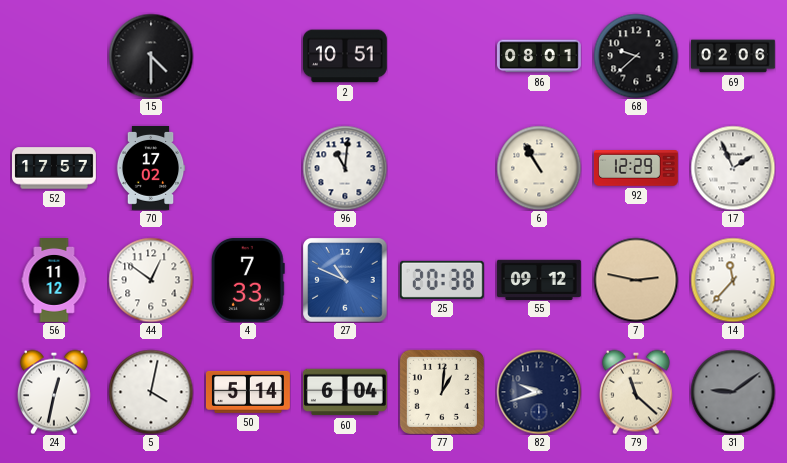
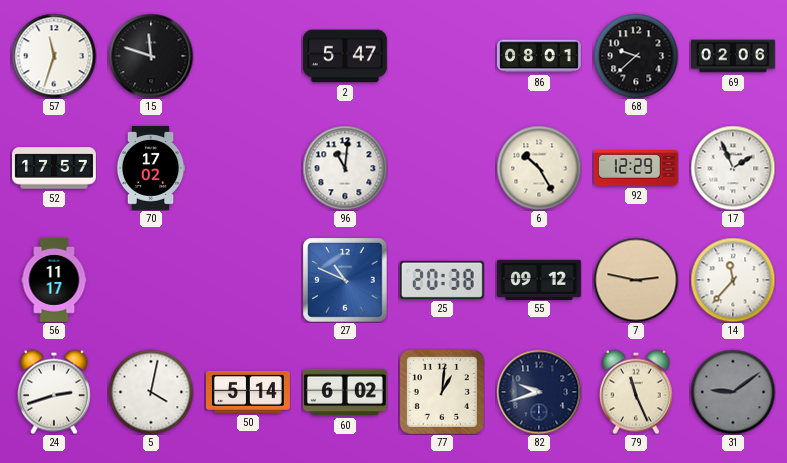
57: none -> 11:33
15: 4:30 -> 11:48
2: 10:51 -> 5:47
6: 10:55 -> 10:25
56: 11:12 -> 11:17
44: 12:51 -> none
4: 7:33 -> none
24: 12:32 -> 2:42
60: 6:04 -> 6:02
79: 11:22 -> 11:26
